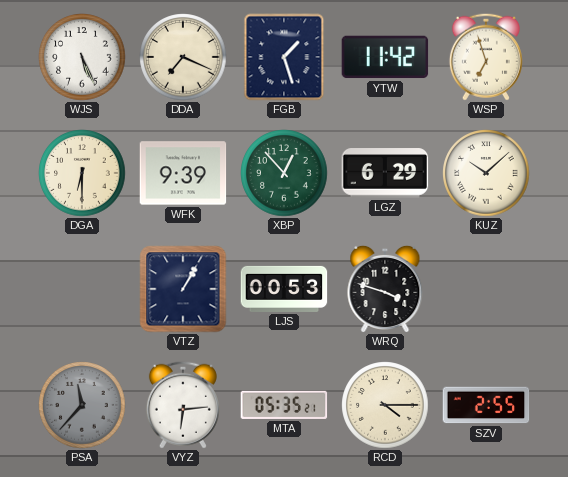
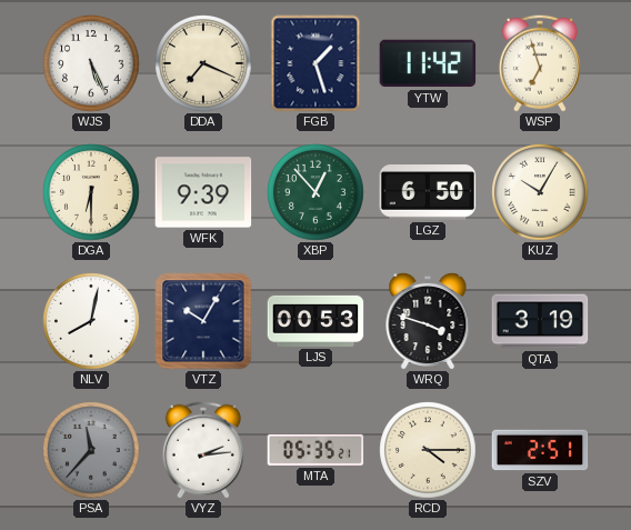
LGZ: 6:29 -> 6:50
KUZ: 10:08 -> 10:05
NLV: none -> 8:02
VTZ: 1:05 -> 10:05
QTA: none -> 3:19
VYZ: 6:14 -> 2:14
SZV: 2:55 -> 2:51
